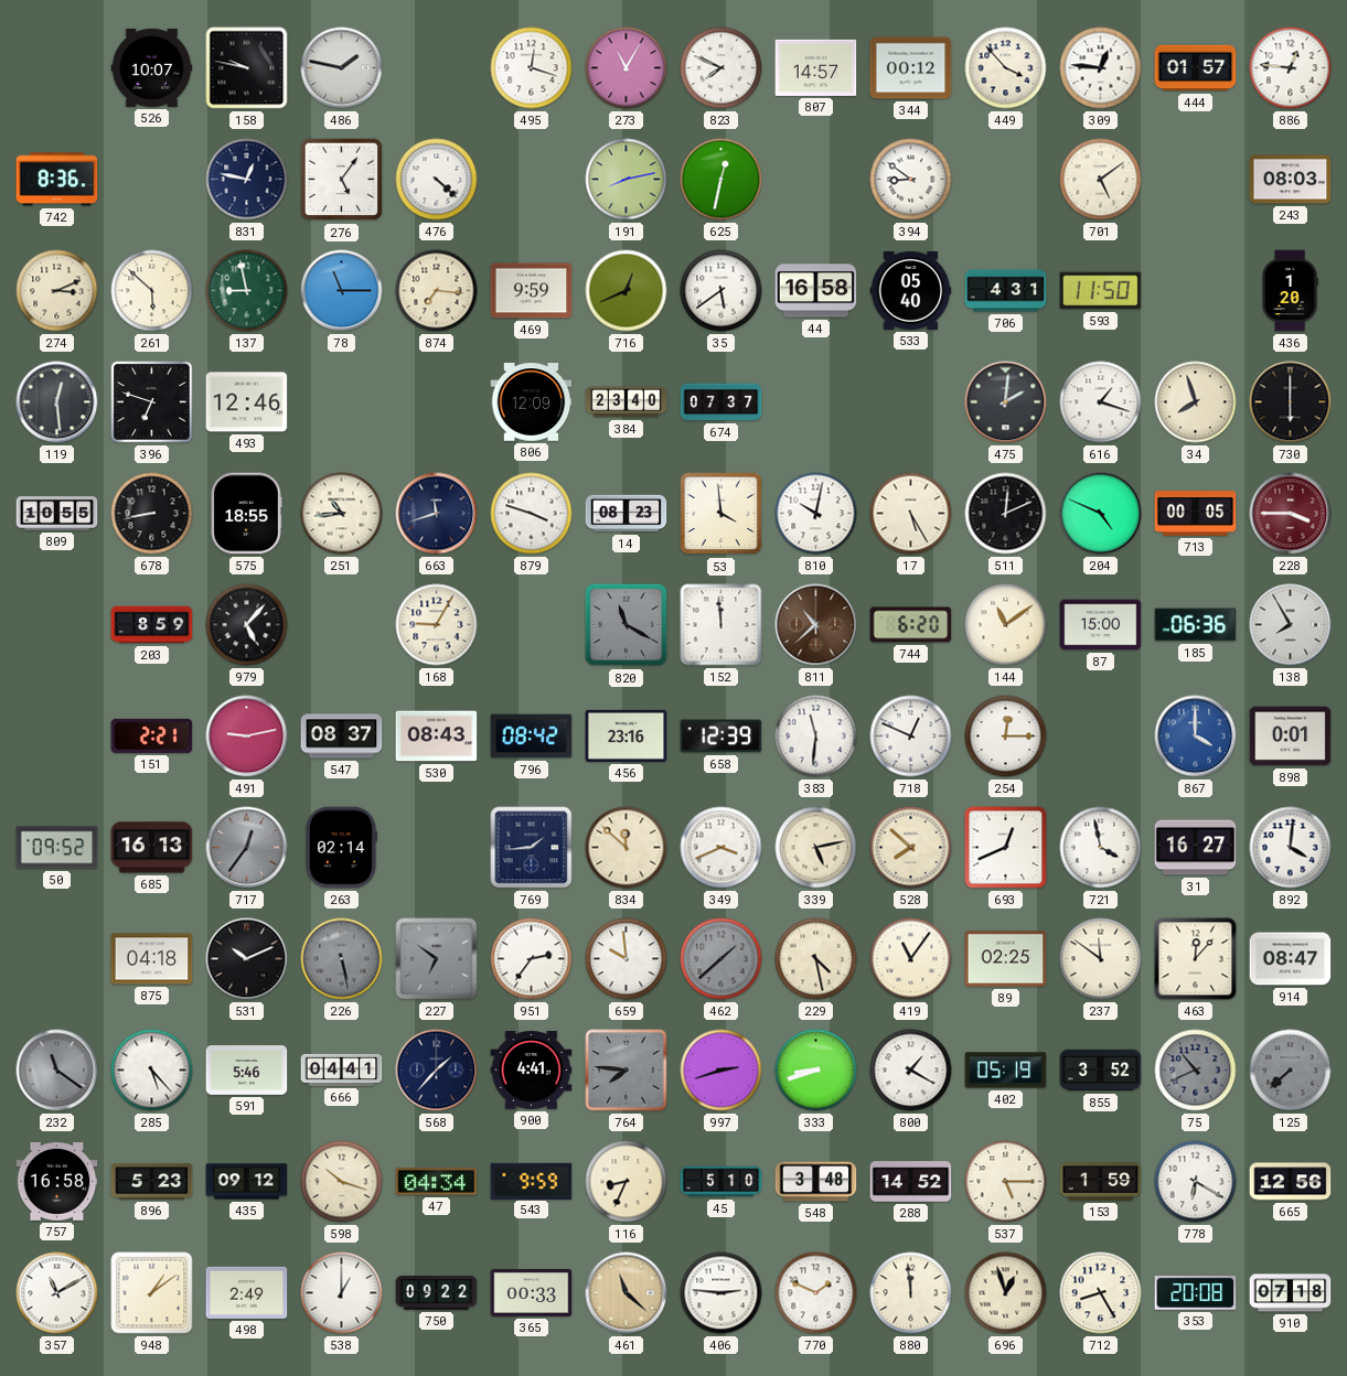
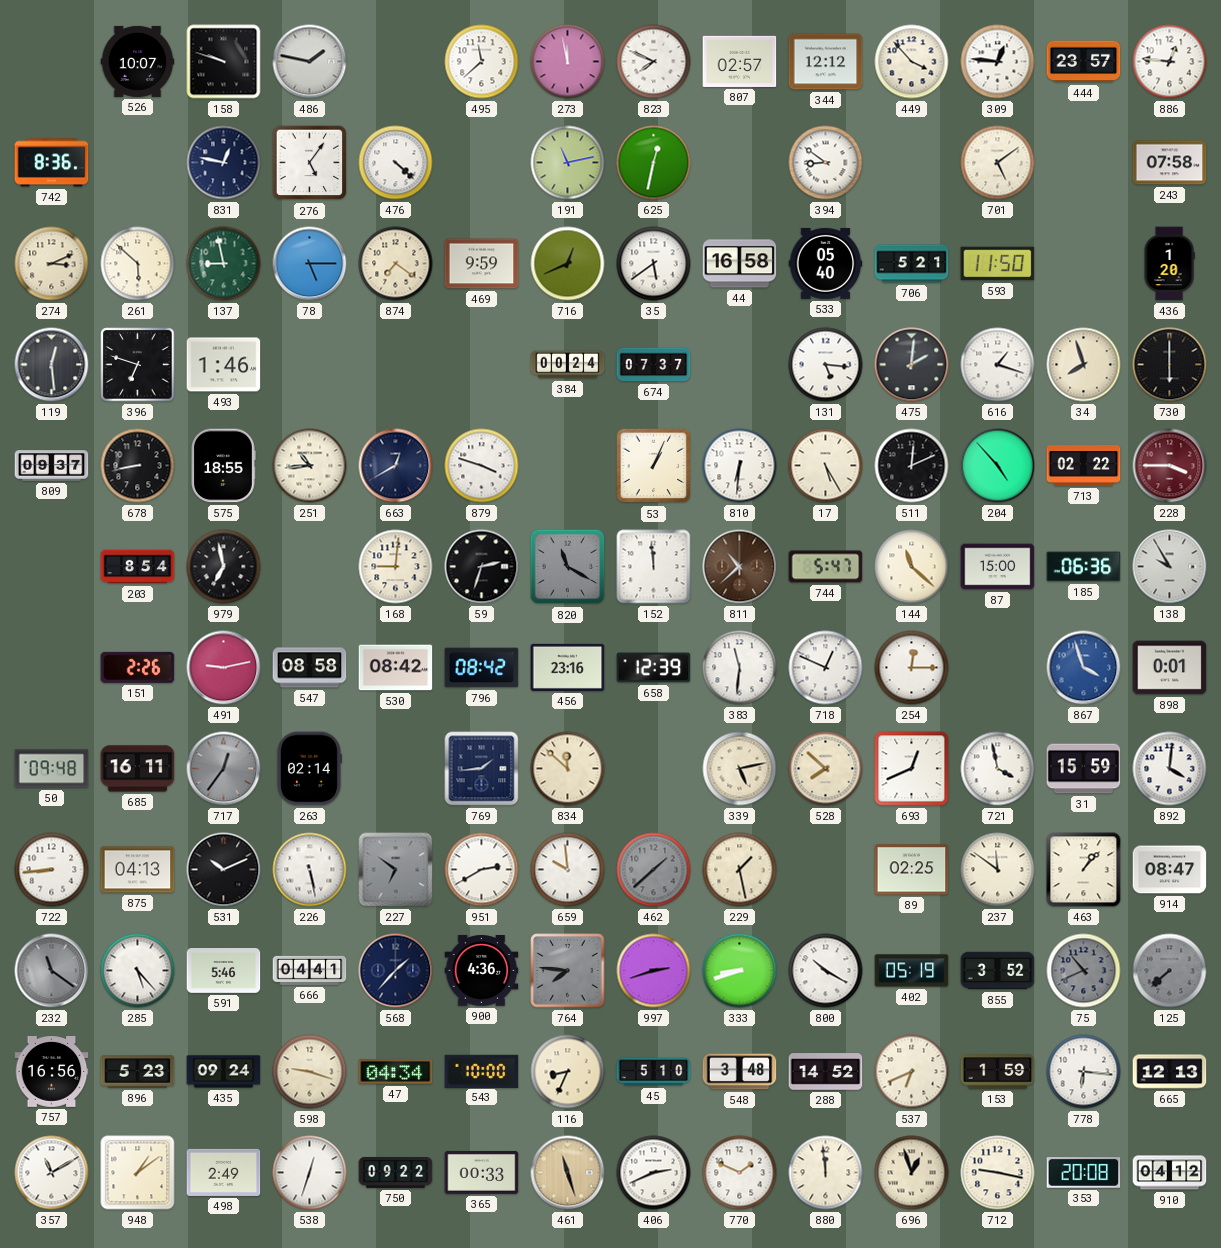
158: 9:47 -> 9:48
495: 12:18 -> 11:38
273: 11:05 -> 11:58
807: 14:57 -> 02:57
344: 00:12 -> 12:12
444: 01:57 -> 23:57
191: 8:13 -> 11:13
243: 08:03 -> 07:58
78: 11:15 -> 5:15
874: 7:16 -> 7:21
706: 4:31 -> 5:21
493: 12:46 -> 1:46
806: 12:09 -> none
384: 23:40 -> 00:24
131: none -> 5:16
809: 10:55 -> 09:37
663: 11:42 -> 12:40
14: 08:23 -> none
53: 3:59 -> 1:04
810: 10:02 -> 6:31
204: 4:49 -> 4:53
713: 00:05 -> 02:22
203: 8:59 -> 8:54
979: 5:07 -> 6:58
168: 9:05 -> 9:01
59: none -> 2:33
744: 6:20 -> 5:47
144: 11:09 -> 11:22
138: 7:55 -> 9:55
151: 2:21 -> 2:26
547: 08:37 -> 08:58
530: 08:43 -> 08:42
867: 4:00 -> 3:57
50: 09:52 -> 09:48
685: 16:13 -> 16:11
349: 3:41 -> none
31: 16:27 -> 15:59
722: none -> 8:44
875: 04:18 -> 04:13
226 dial: grey -> white
951: 2:36 -> 2:40
229: 4:28 -> 1:28
419: 11:06 -> none
463: 12:07 -> 1:07
900: 4:41 -> 4:36
800: 1:20 -> 10:20
757: 16:58 -> 16:56
435: 09:12 -> 09:24
598: 10:18 -> 9:18
543: 9:59 -> 10:00
537: 5:15 -> 6:41
778: 6:20 -> 6:16
665: 12:56 -> 12:13
538: 1:00 -> 12:33
461: 11:22 -> 11:27
406: 2:46 -> 2:41
712: 8:25 -> 9:17
910: 07:18 -> 04:12
